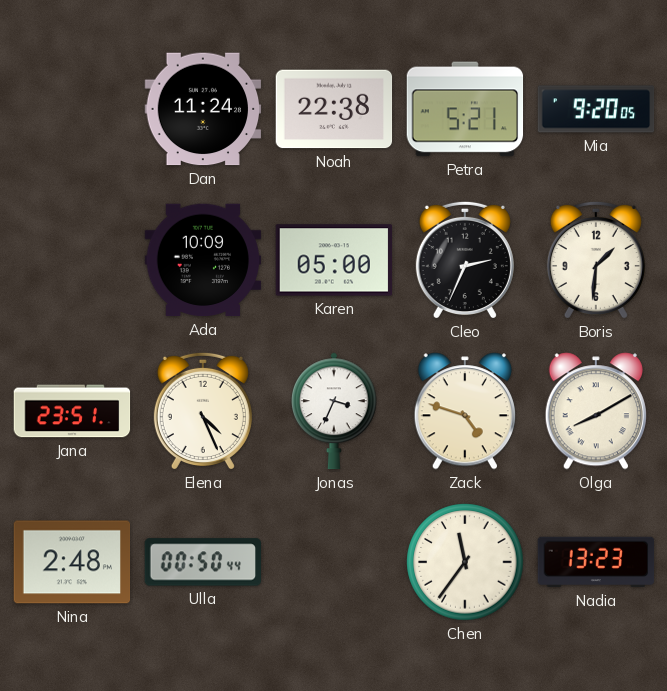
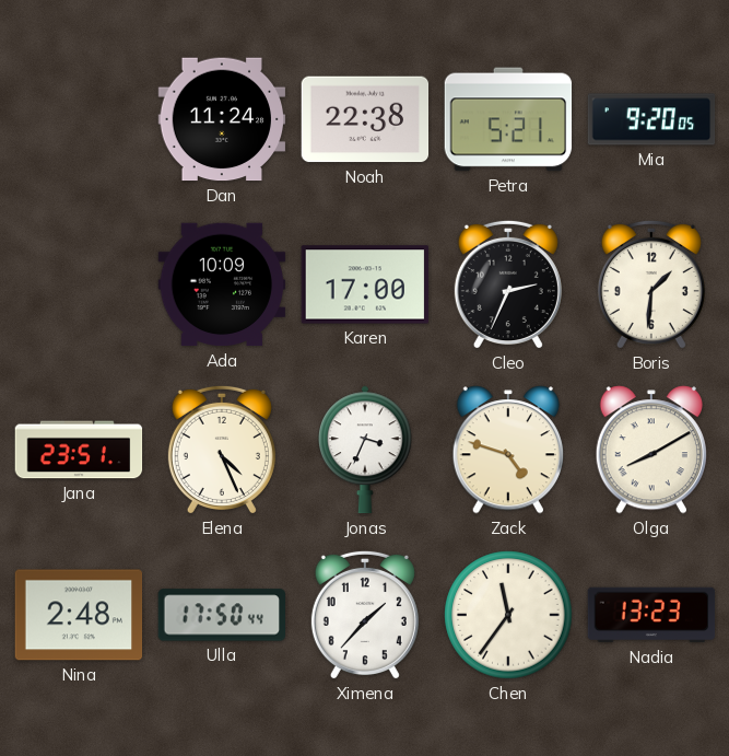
Karen: 05:00 -> 17:00
Ulla: 00:50 -> 17:50
Ximena: none -> 1:37
